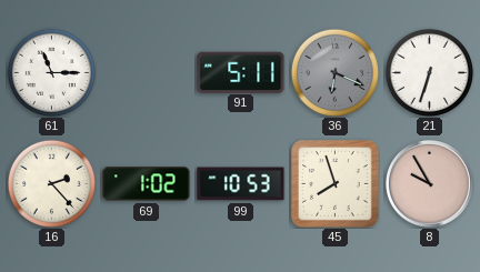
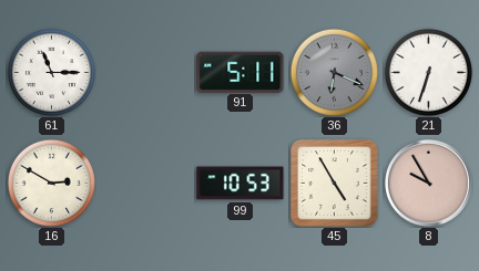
16: 2:23 -> 2:50
69: 1:02 -> none
45: 7:57 -> 4:55
